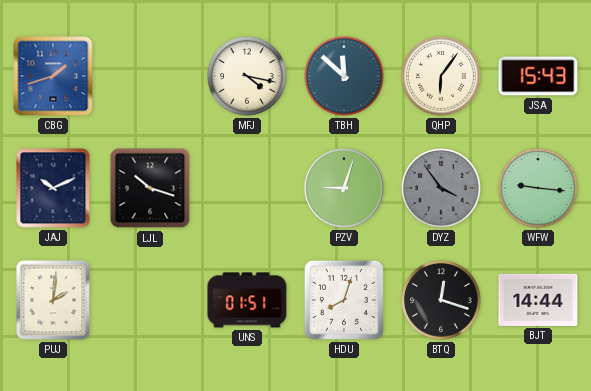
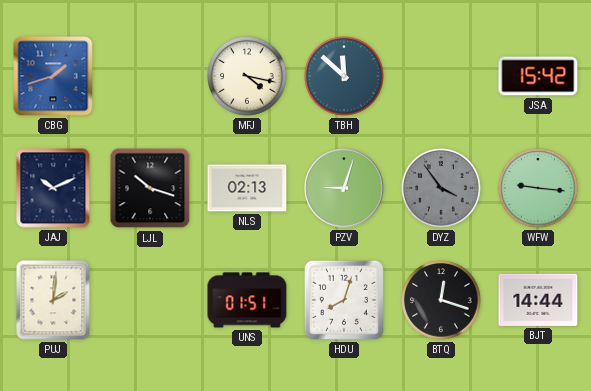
QHP: 6:06 -> none
JSA: 15:43 -> 15:42
NLS: none -> 02:13
